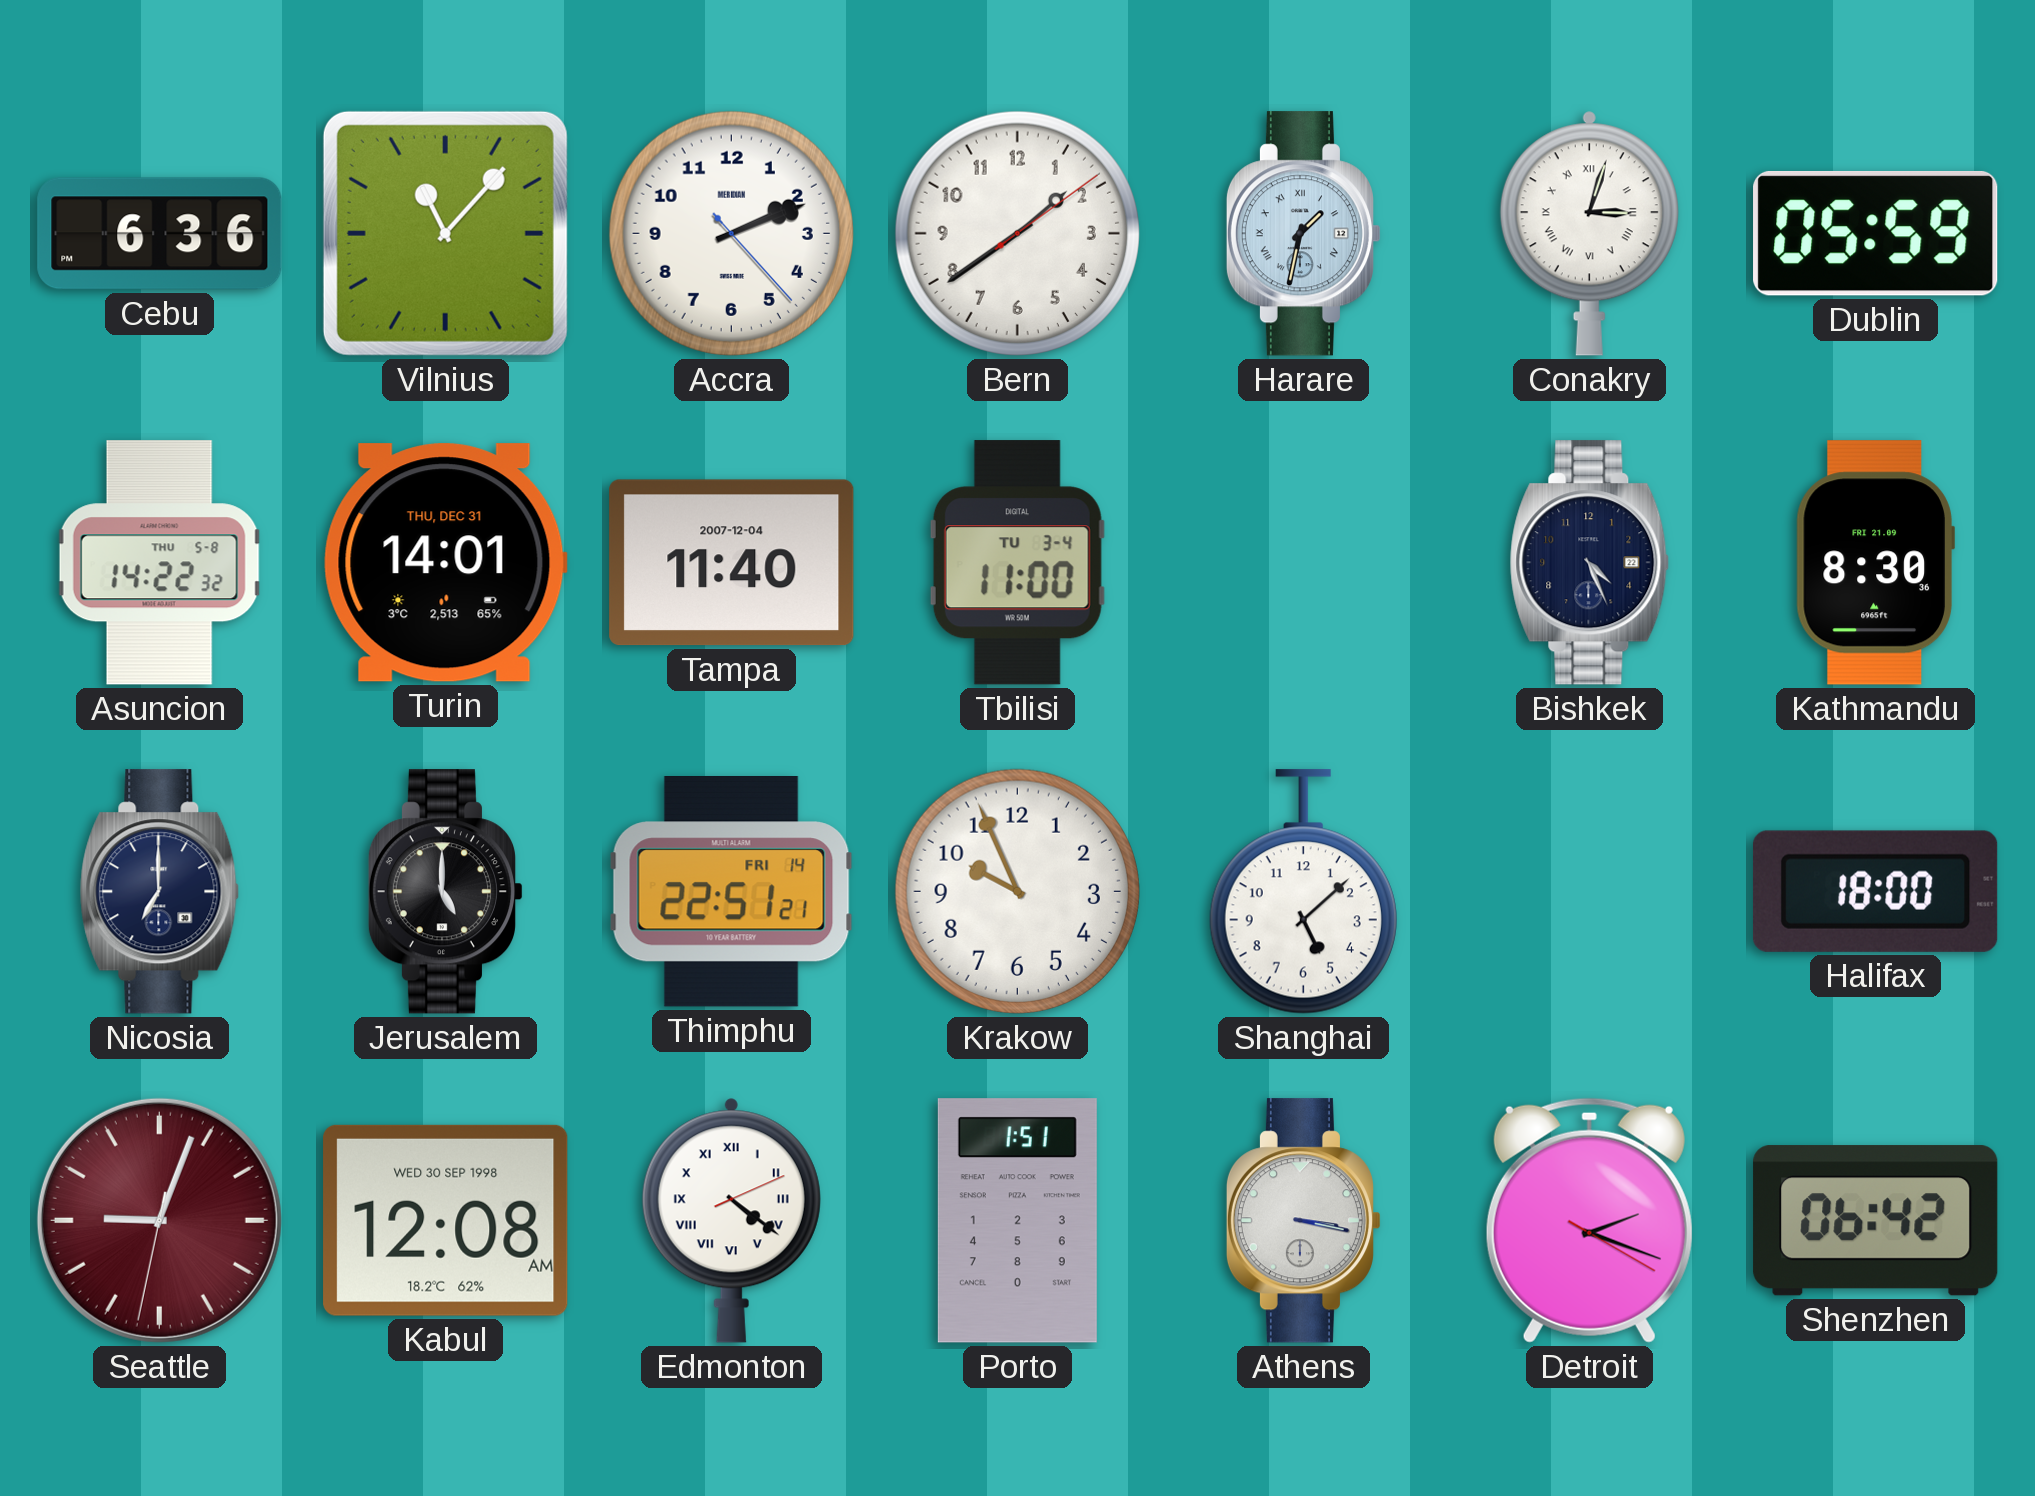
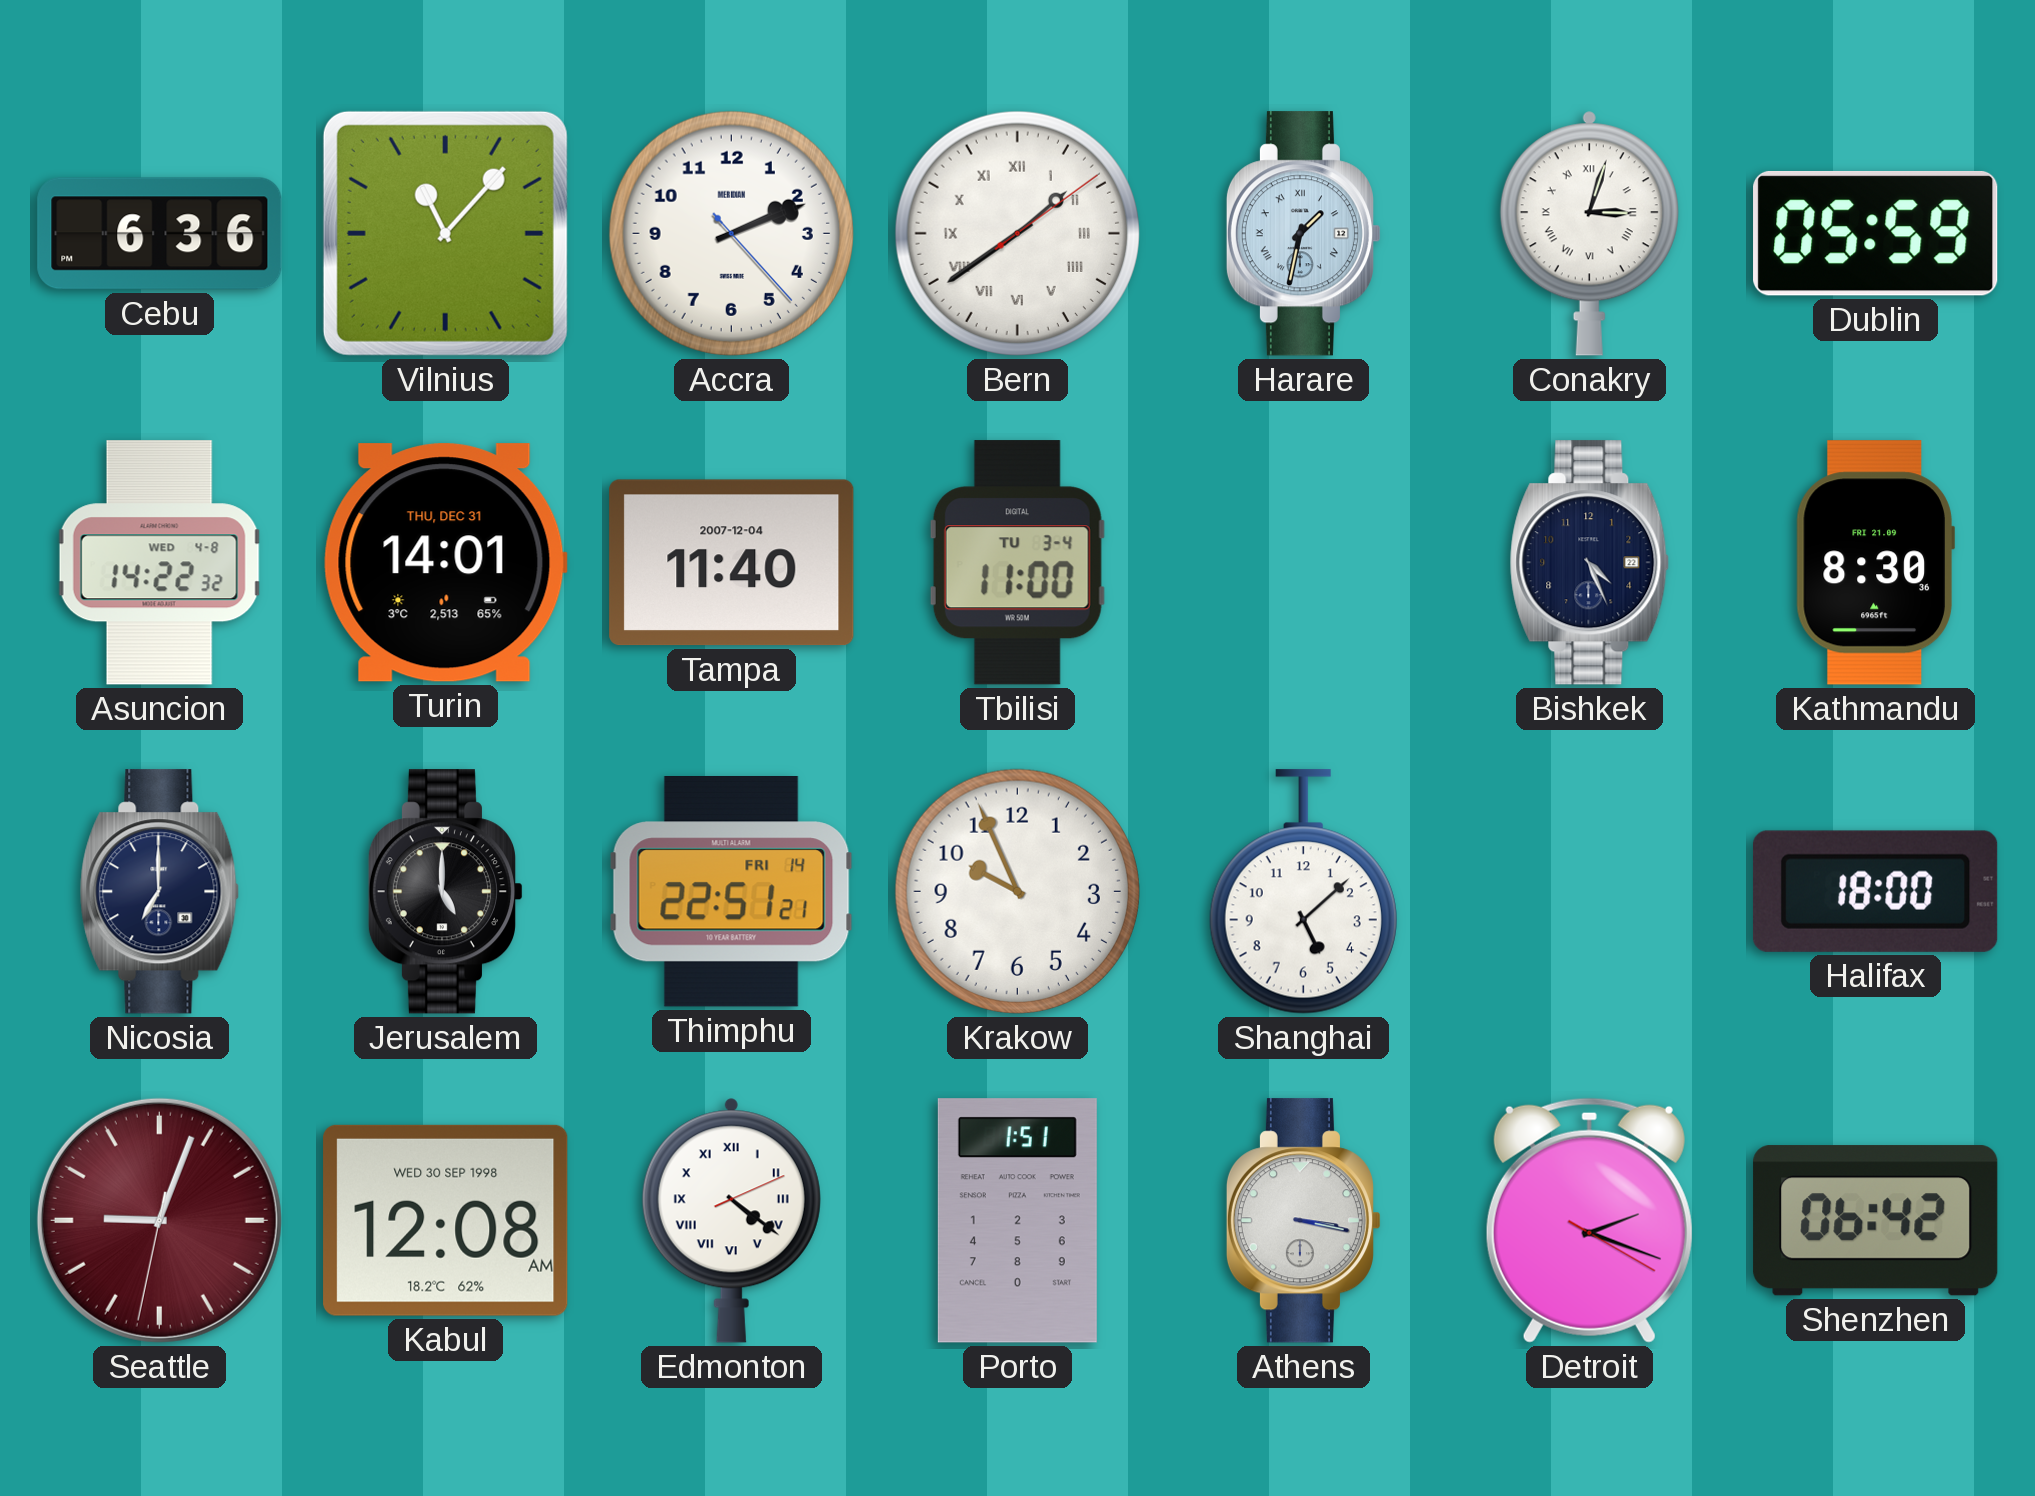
Bern numerals: Arabic -> Roman
Asuncion date: THU 5-8 -> WED 4-8
